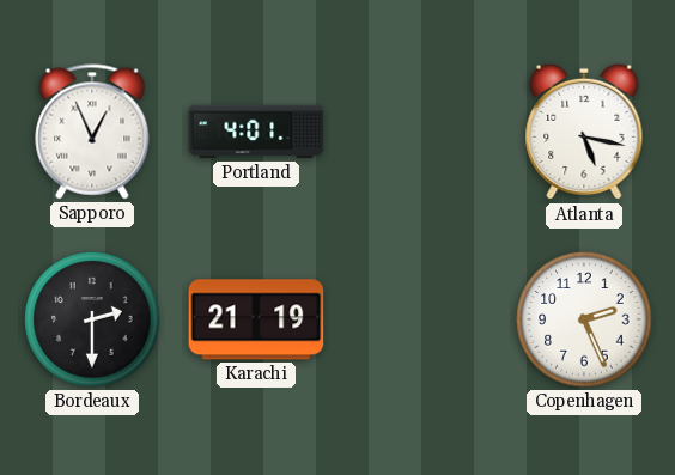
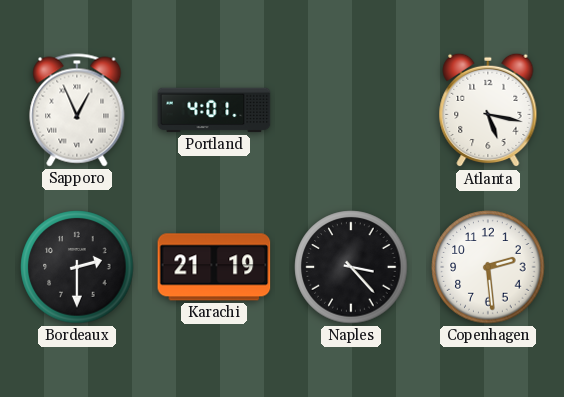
Naples: none -> 3:23
Copenhagen: 2:26 -> 2:29
